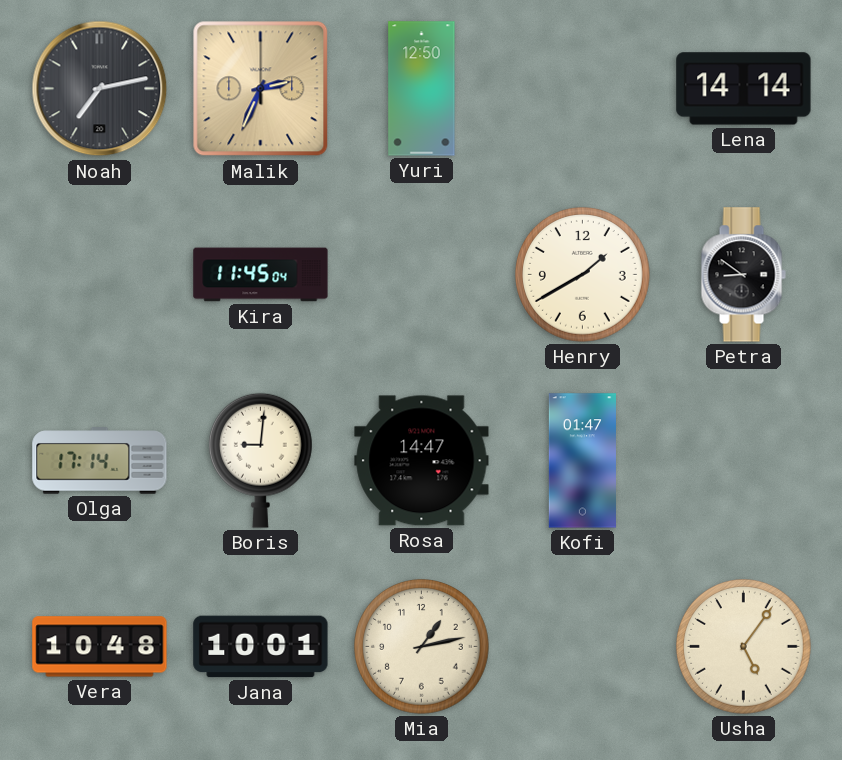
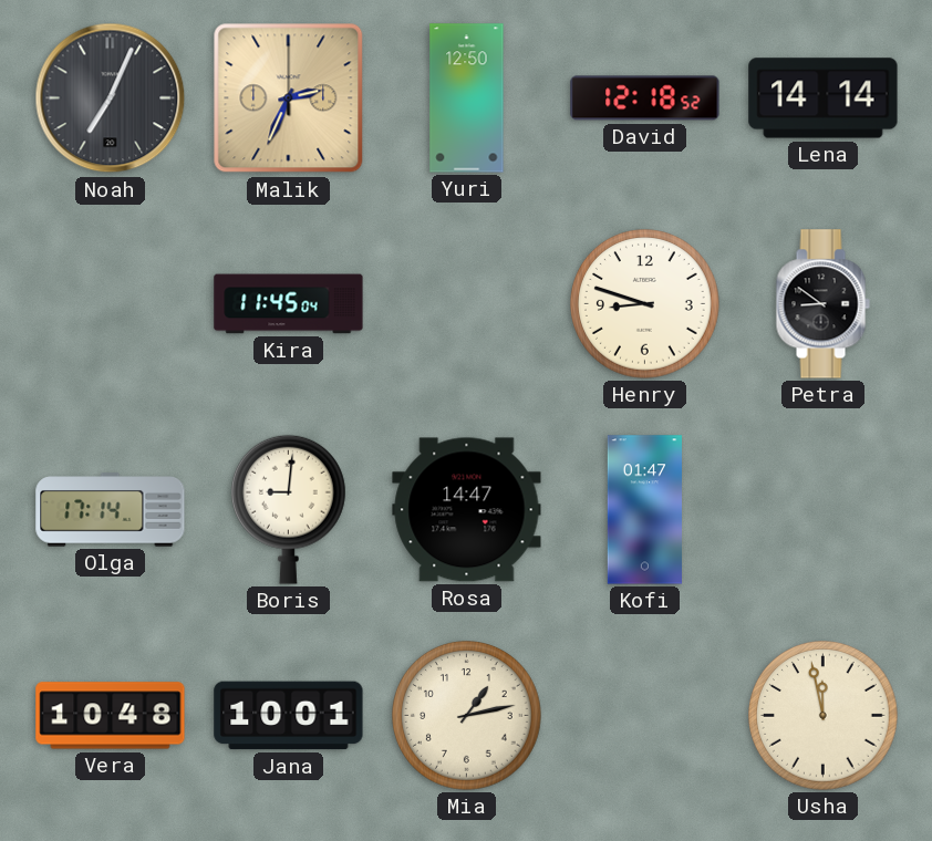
Noah: 7:13 -> 7:04
David: none -> 12:18
Henry: 1:40 -> 8:48
Usha: 5:06 -> 11:58
